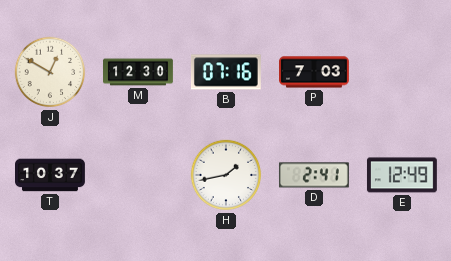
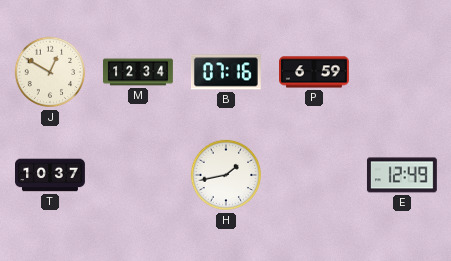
M: 12:30 -> 12:34
P: 7:03 -> 6:59
D: 2:41 -> none
